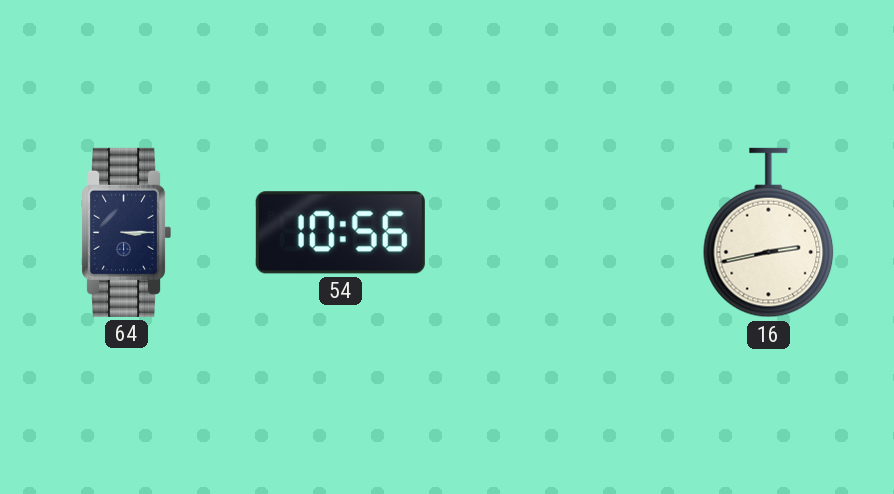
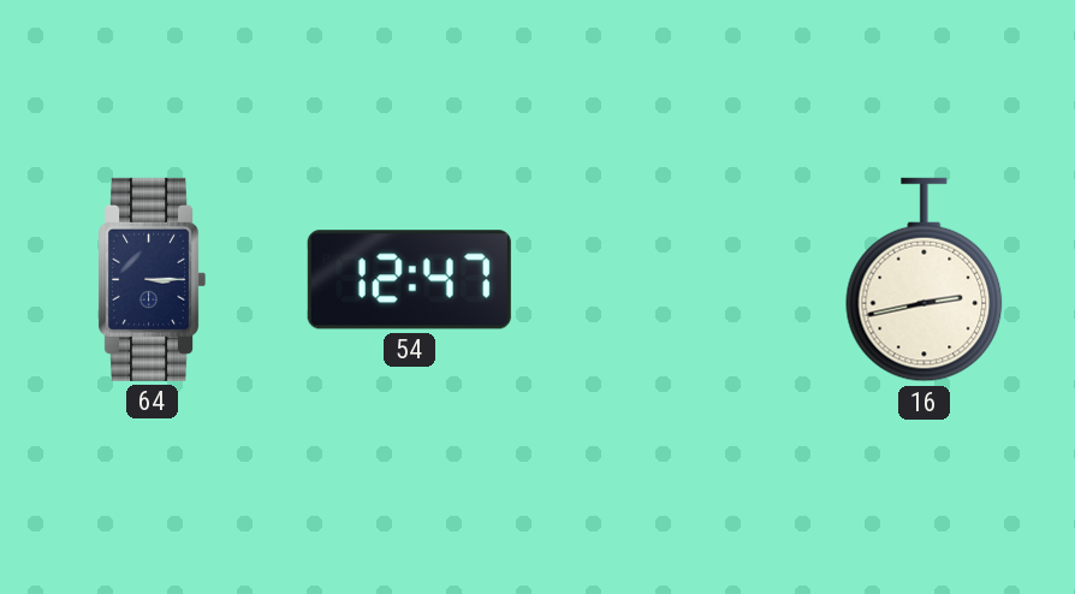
54: 10:56 -> 12:47
